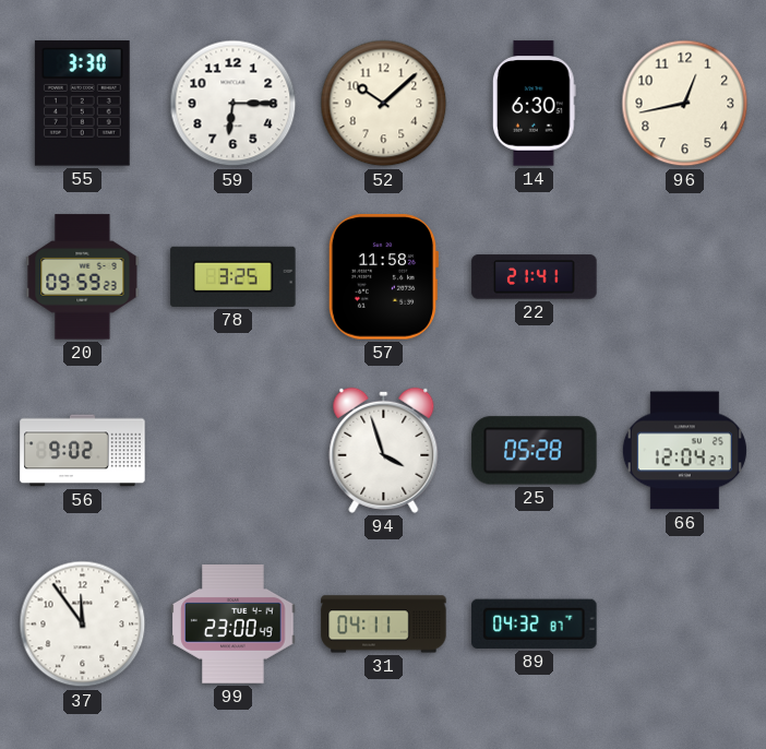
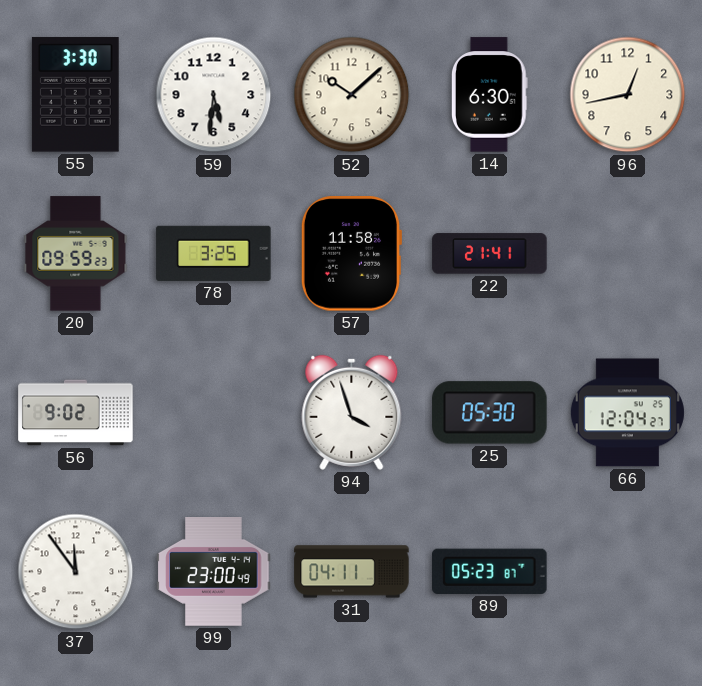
59: 6:15 -> 5:31
25: 05:28 -> 05:30
89: 04:32 -> 05:23
